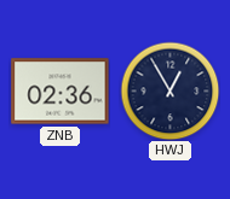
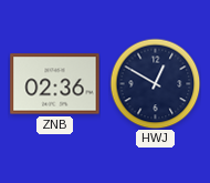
HWJ: 12:55 -> 12:50
